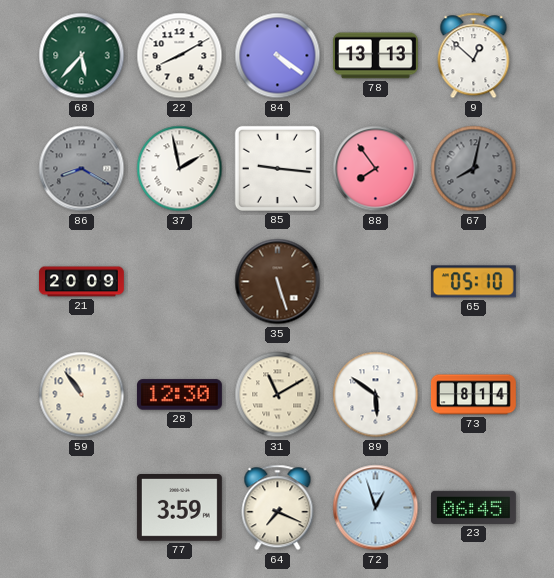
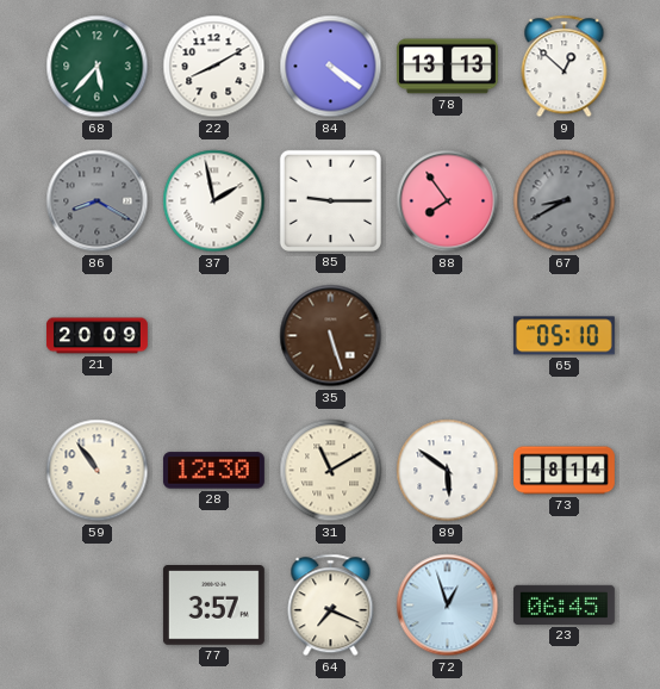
85: 9:16 -> 9:15
67: 8:02 -> 8:40
77: 3:59 -> 3:57
